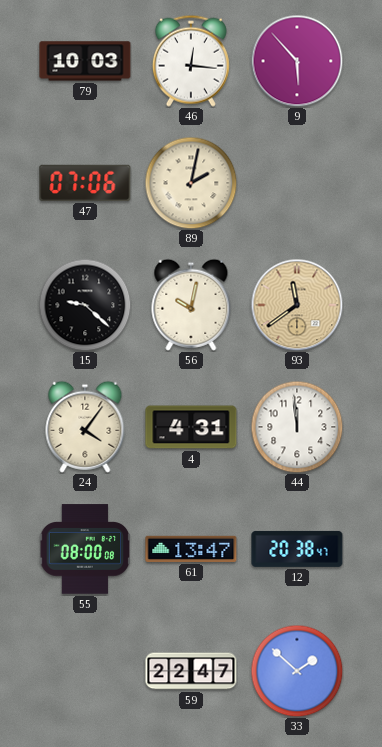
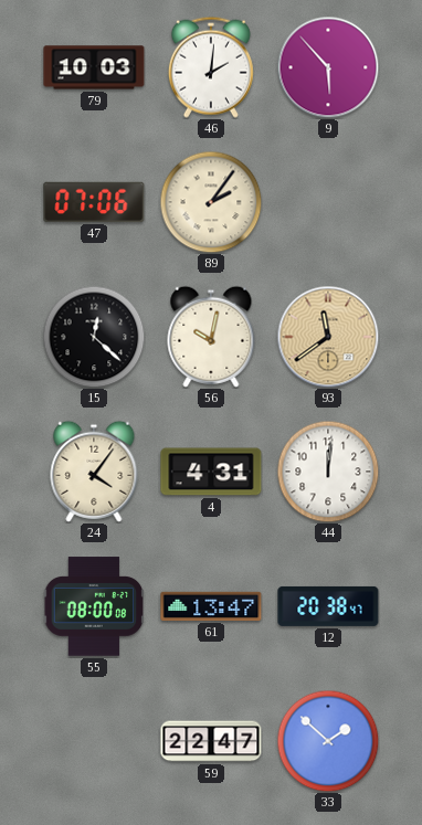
46: 12:16 -> 2:01
89: 2:02 -> 2:06
15: 9:22 -> 12:22
44: 11:59 -> 12:01
